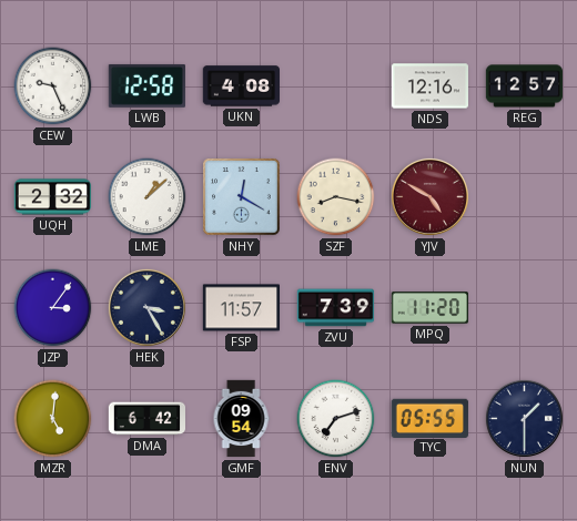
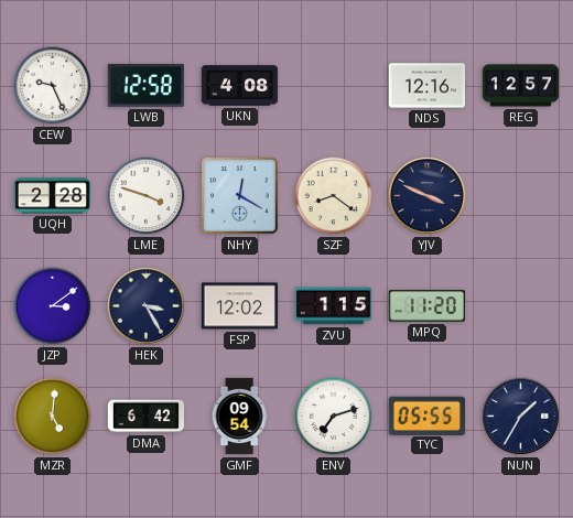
UQH: 2:32 -> 2:28
LME: 1:08 -> 3:48
SZF: 8:17 -> 8:21
YJV: 4:50 -> 3:49
YJV dial: burgundy -> navy
JZP: 3:06 -> 3:09
FSP: 11:57 -> 12:02
ZVU: 7:39 -> 1:15
NUN: 1:30 -> 1:35
